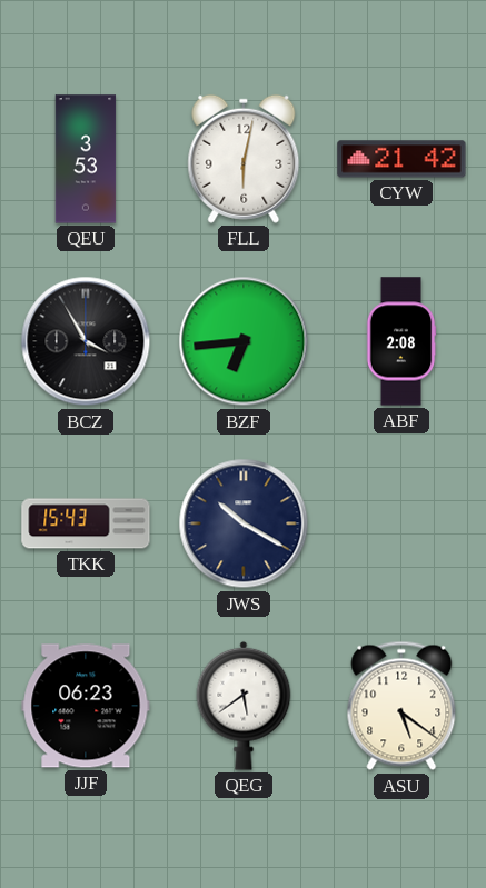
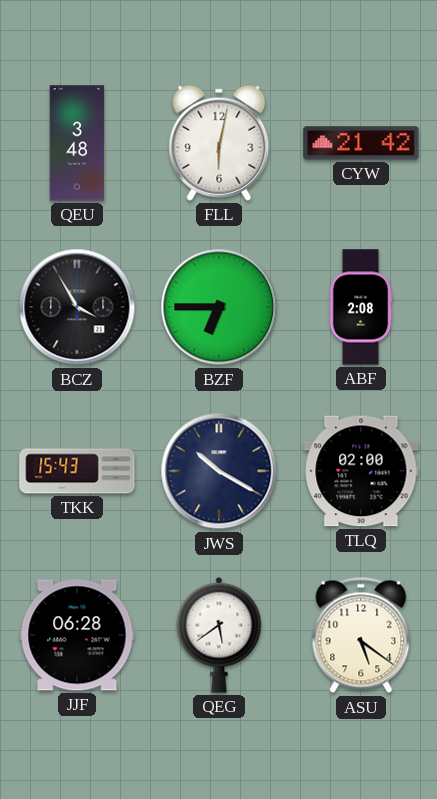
QEU: 3:53 -> 3:48
BZF: 6:44 -> 6:45
TLQ: none -> 02:00
JJF: 06:23 -> 06:28
